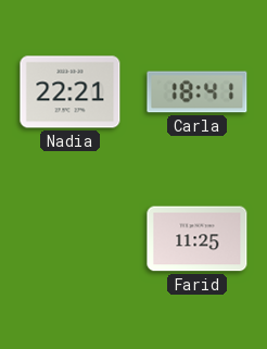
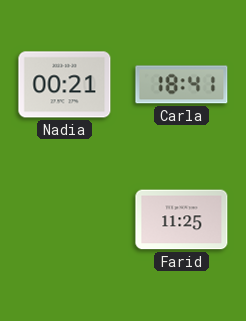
Nadia: 22:21 -> 00:21
